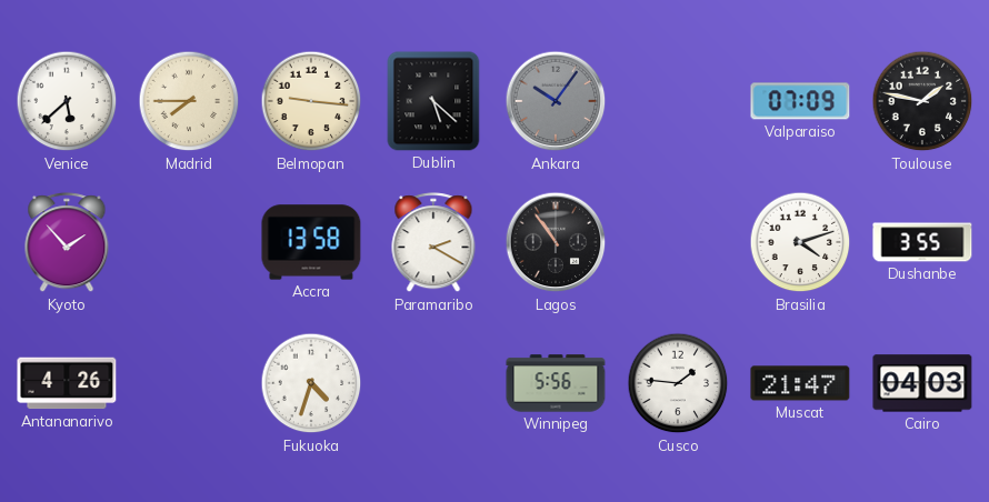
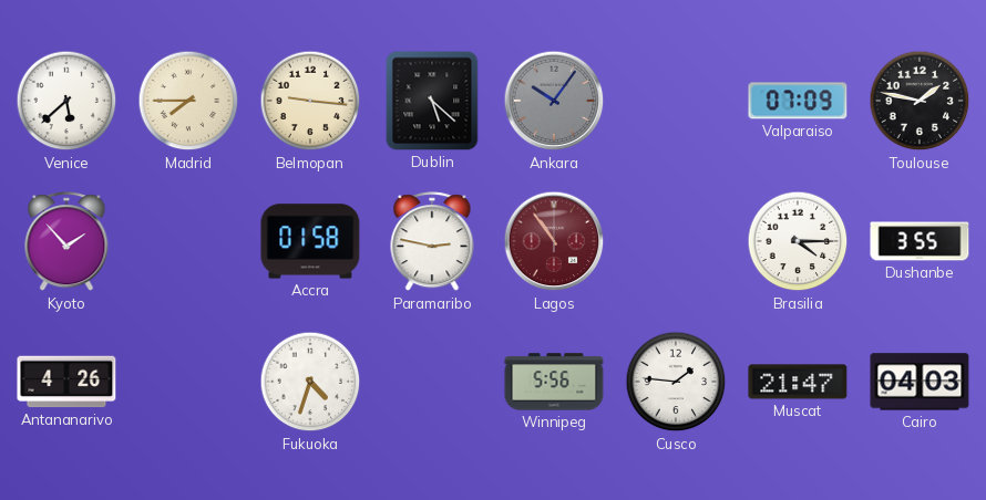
Accra: 13:58 -> 01:58
Paramaribo: 2:20 -> 2:47
Lagos dial: black -> burgundy
Brasilia: 4:12 -> 4:15
